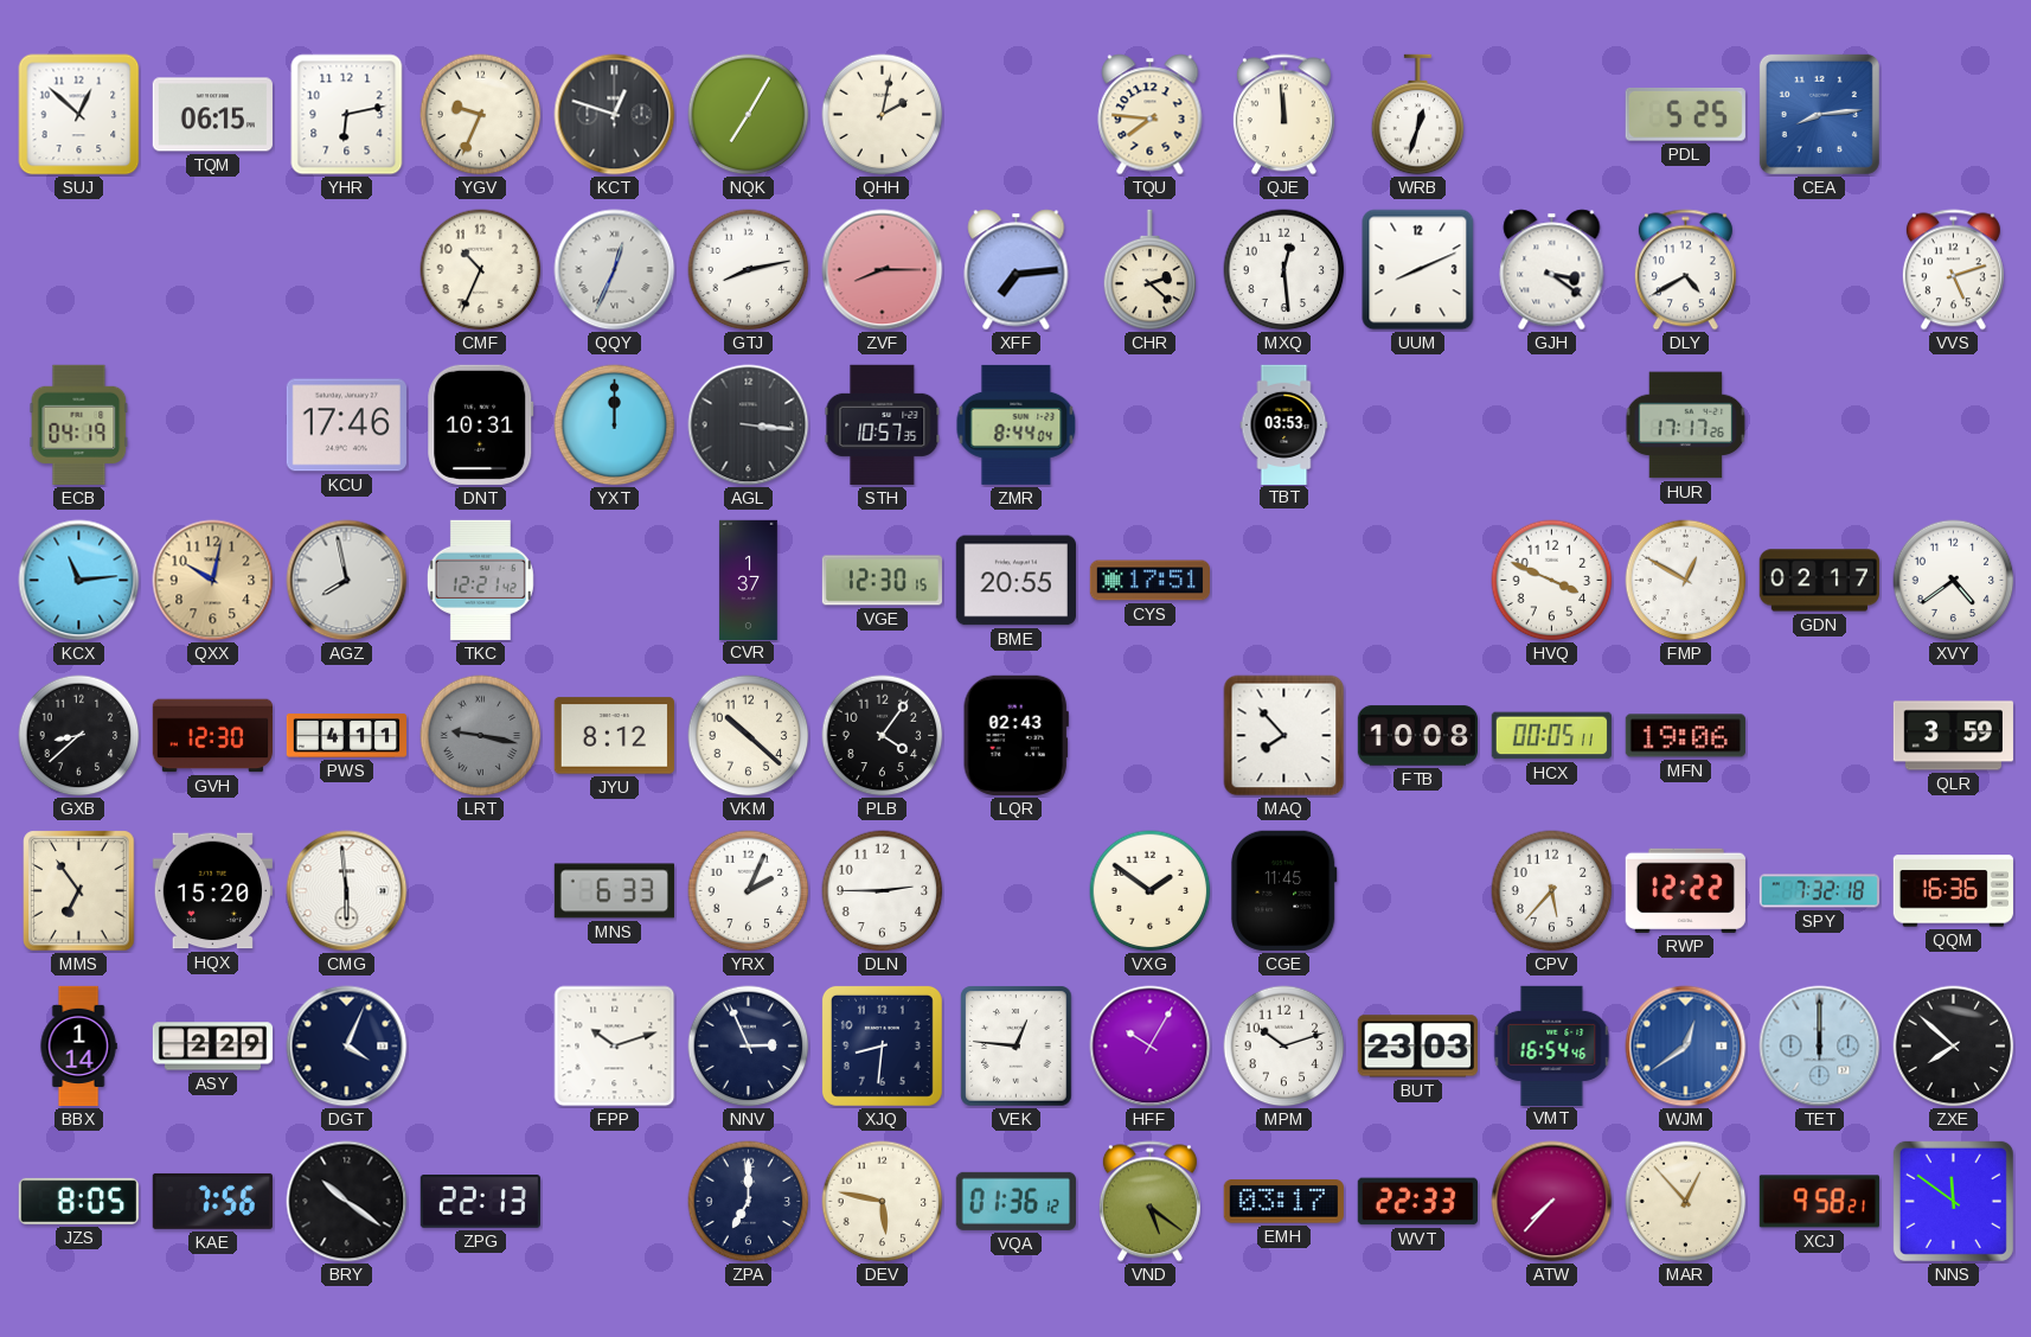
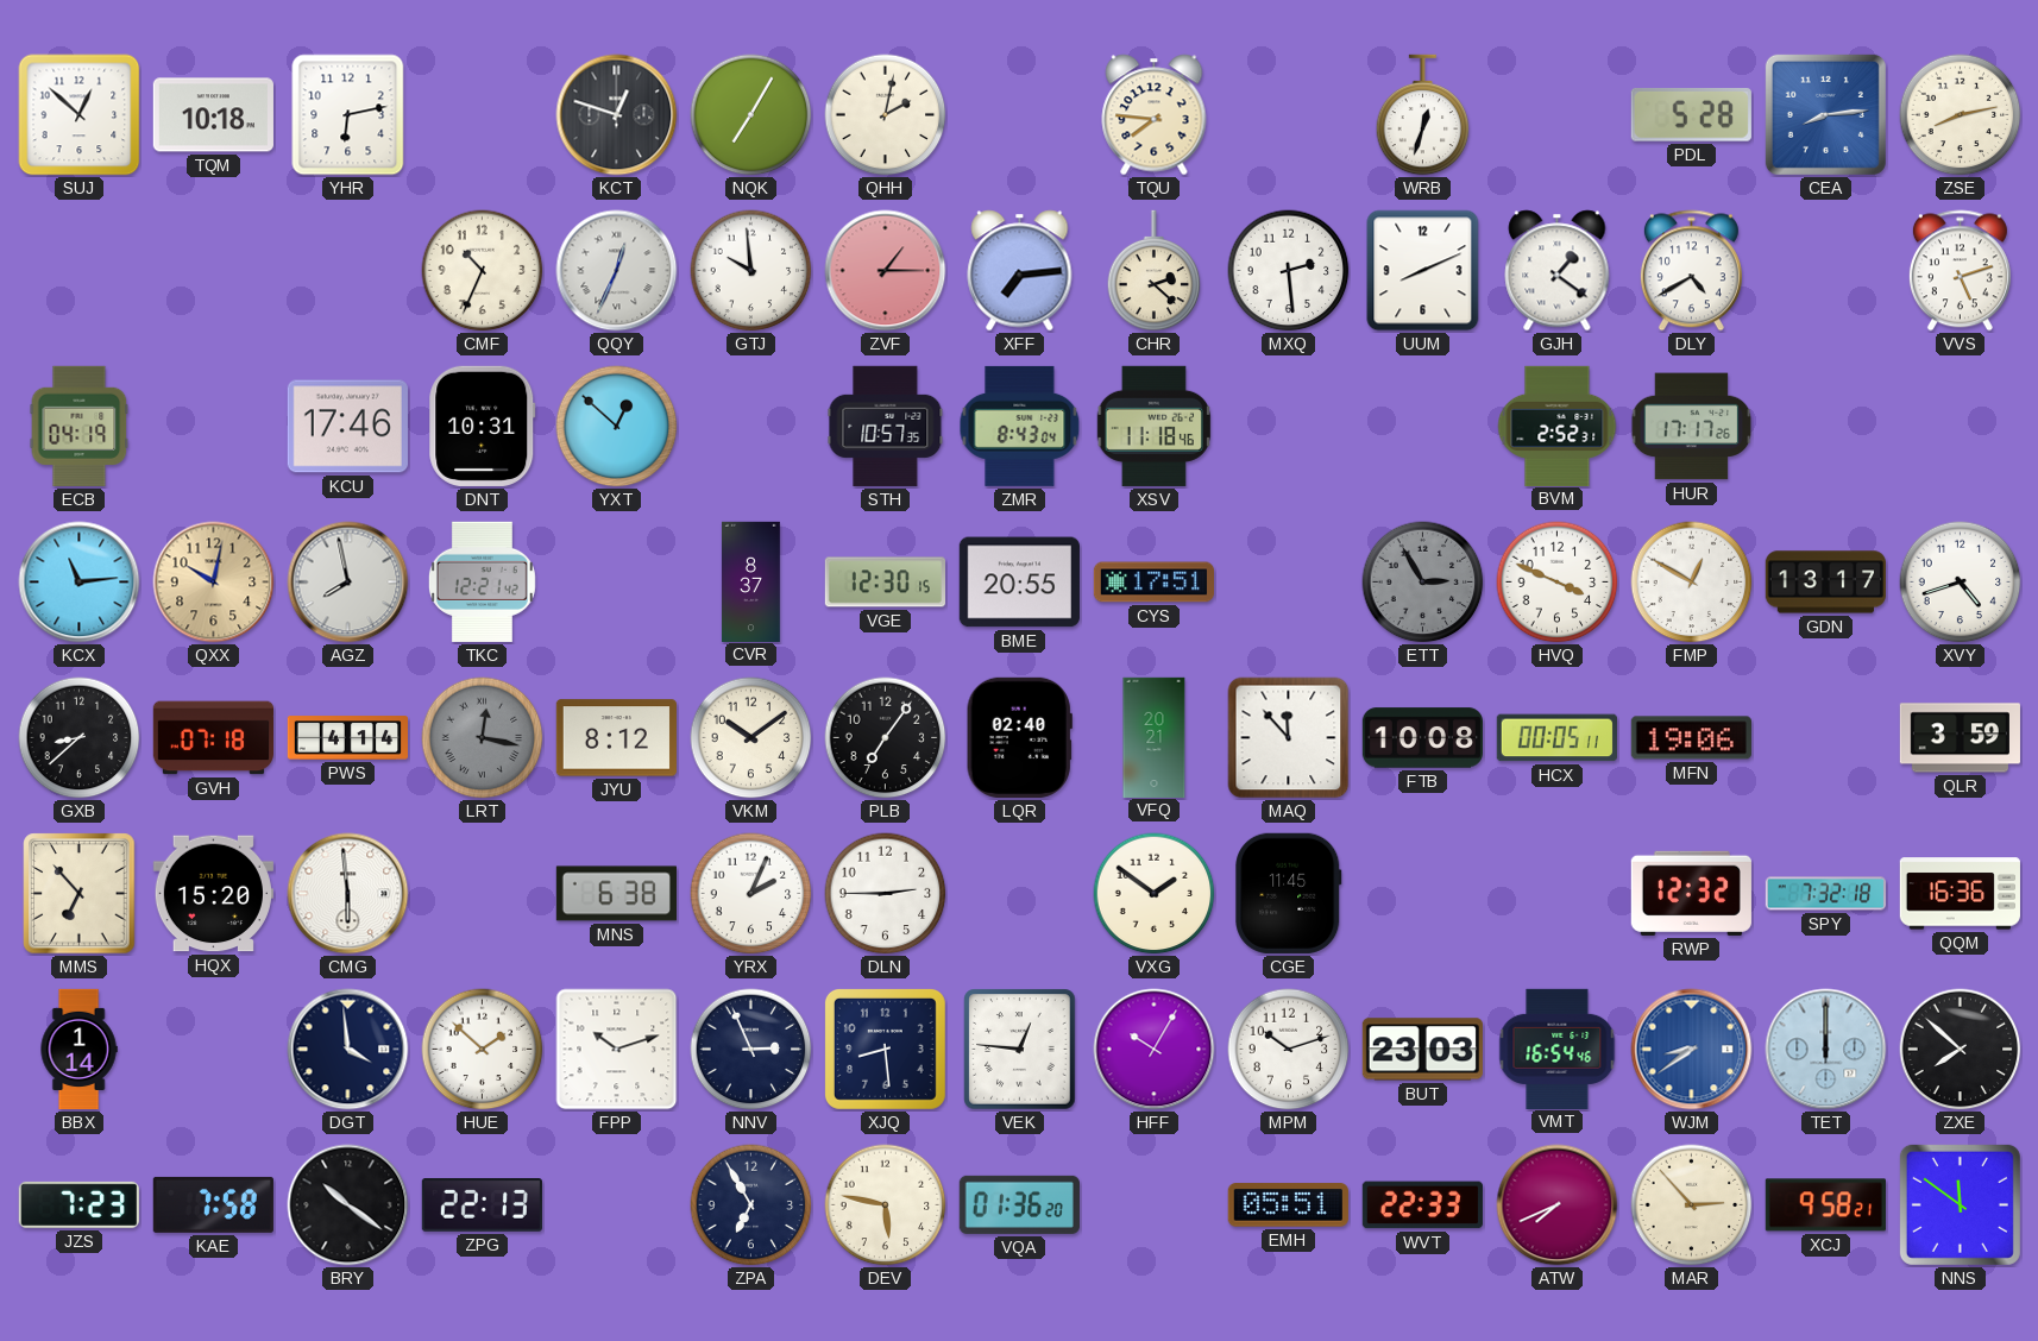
TQM: 06:15 -> 10:18
YGV: 9:34 -> none
QJE: 11:59 -> none
PDL: 5:25 -> 5:28
ZSE: none -> 8:13
GTJ: 8:13 -> 9:59
ZVF: 8:15 -> 1:15
MXQ: 12:29 -> 2:29
GJH: 3:21 -> 1:21
YXT: 12:00 -> 12:52
AGL: 3:16 -> none
ZMR: 8:44 -> 8:43
XSV: none -> 11:18
TBT: 03:53 -> none
BVM: none -> 2:52
CVR: 1:37 -> 8:37
ETT: none -> 2:55
GDN: 02:17 -> 13:17
XVY: 4:39 -> 4:42
GVH: 12:30 -> 07:18
PWS: 4:11 -> 4:14
LRT: 9:17 -> 12:17
VKM: 10:22 -> 10:09
PLB: 4:06 -> 7:06
LQR: 02:43 -> 02:40
VFQ: none -> 20:21
MAQ: 7:53 -> 11:53
MMS: 6:54 -> 6:53
MNS: 6:33 -> 6:38
CPV: 5:37 -> none
RWP: 12:22 -> 12:32
ASY: 2:29 -> none
DGT: 4:04 -> 3:59
HUE: none -> 1:52
XJQ: 8:31 -> 8:29
WJM: 12:39 -> 8:39
JZS: 8:05 -> 7:23
KAE: 7:56 -> 7:58
ZPA: 7:00 -> 6:55
VQA: 01:36:12 -> 01:36:20
VND: 5:21 -> none
EMH: 03:17 -> 05:51
ATW: 7:37 -> 7:41
MAR: 12:53 -> 2:53
